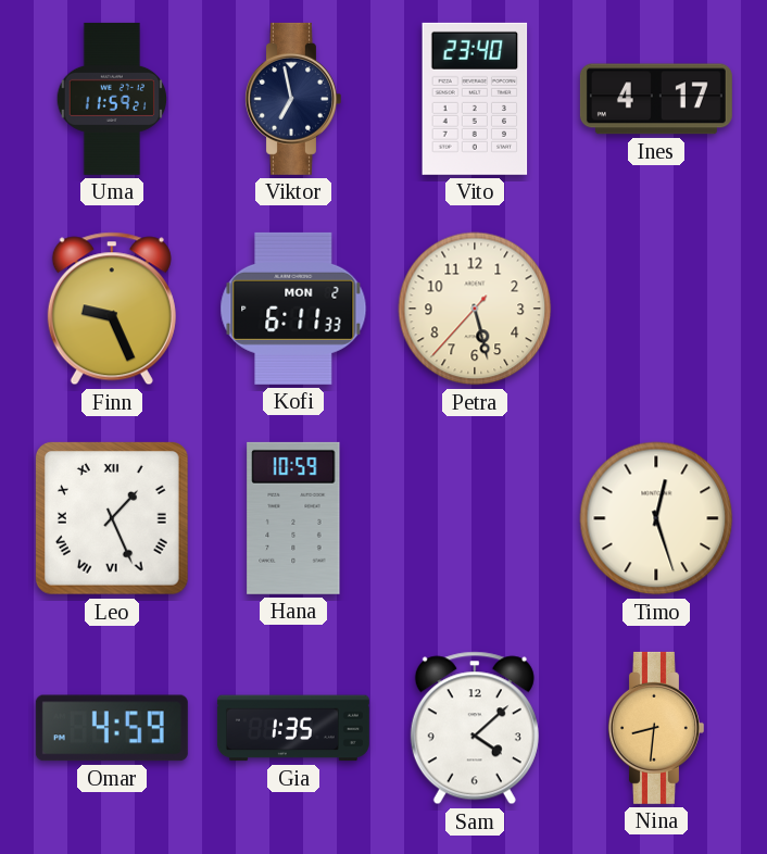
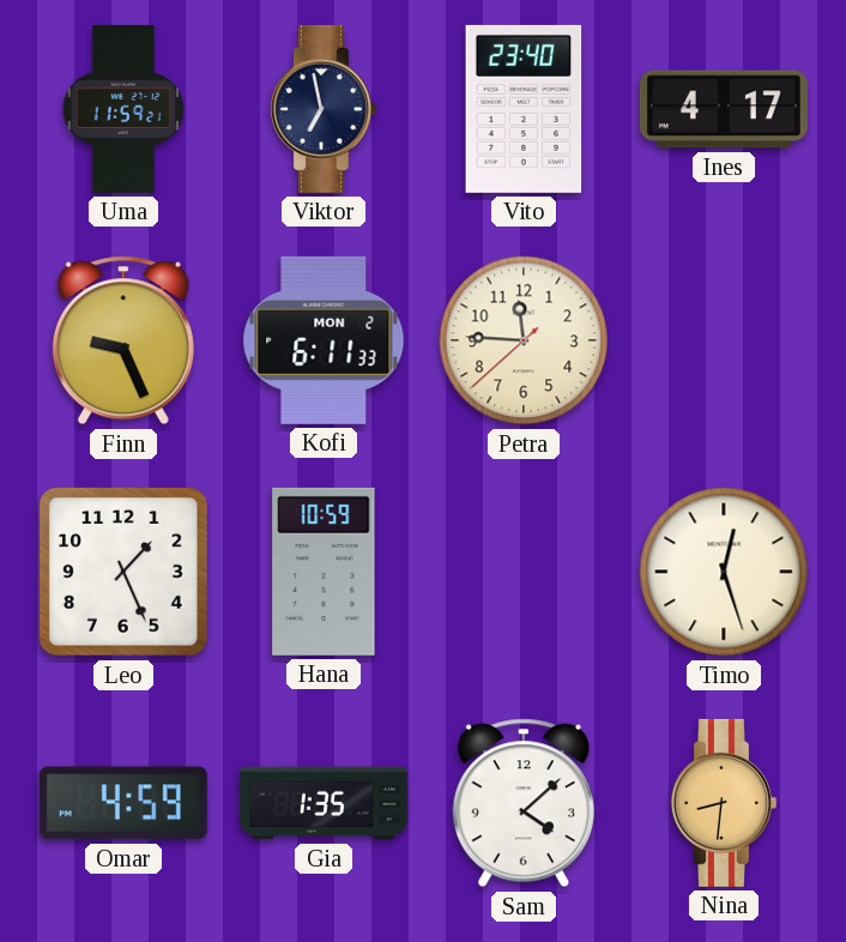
Petra: 5:27 -> 11:45
Leo numerals: Roman -> Arabic
